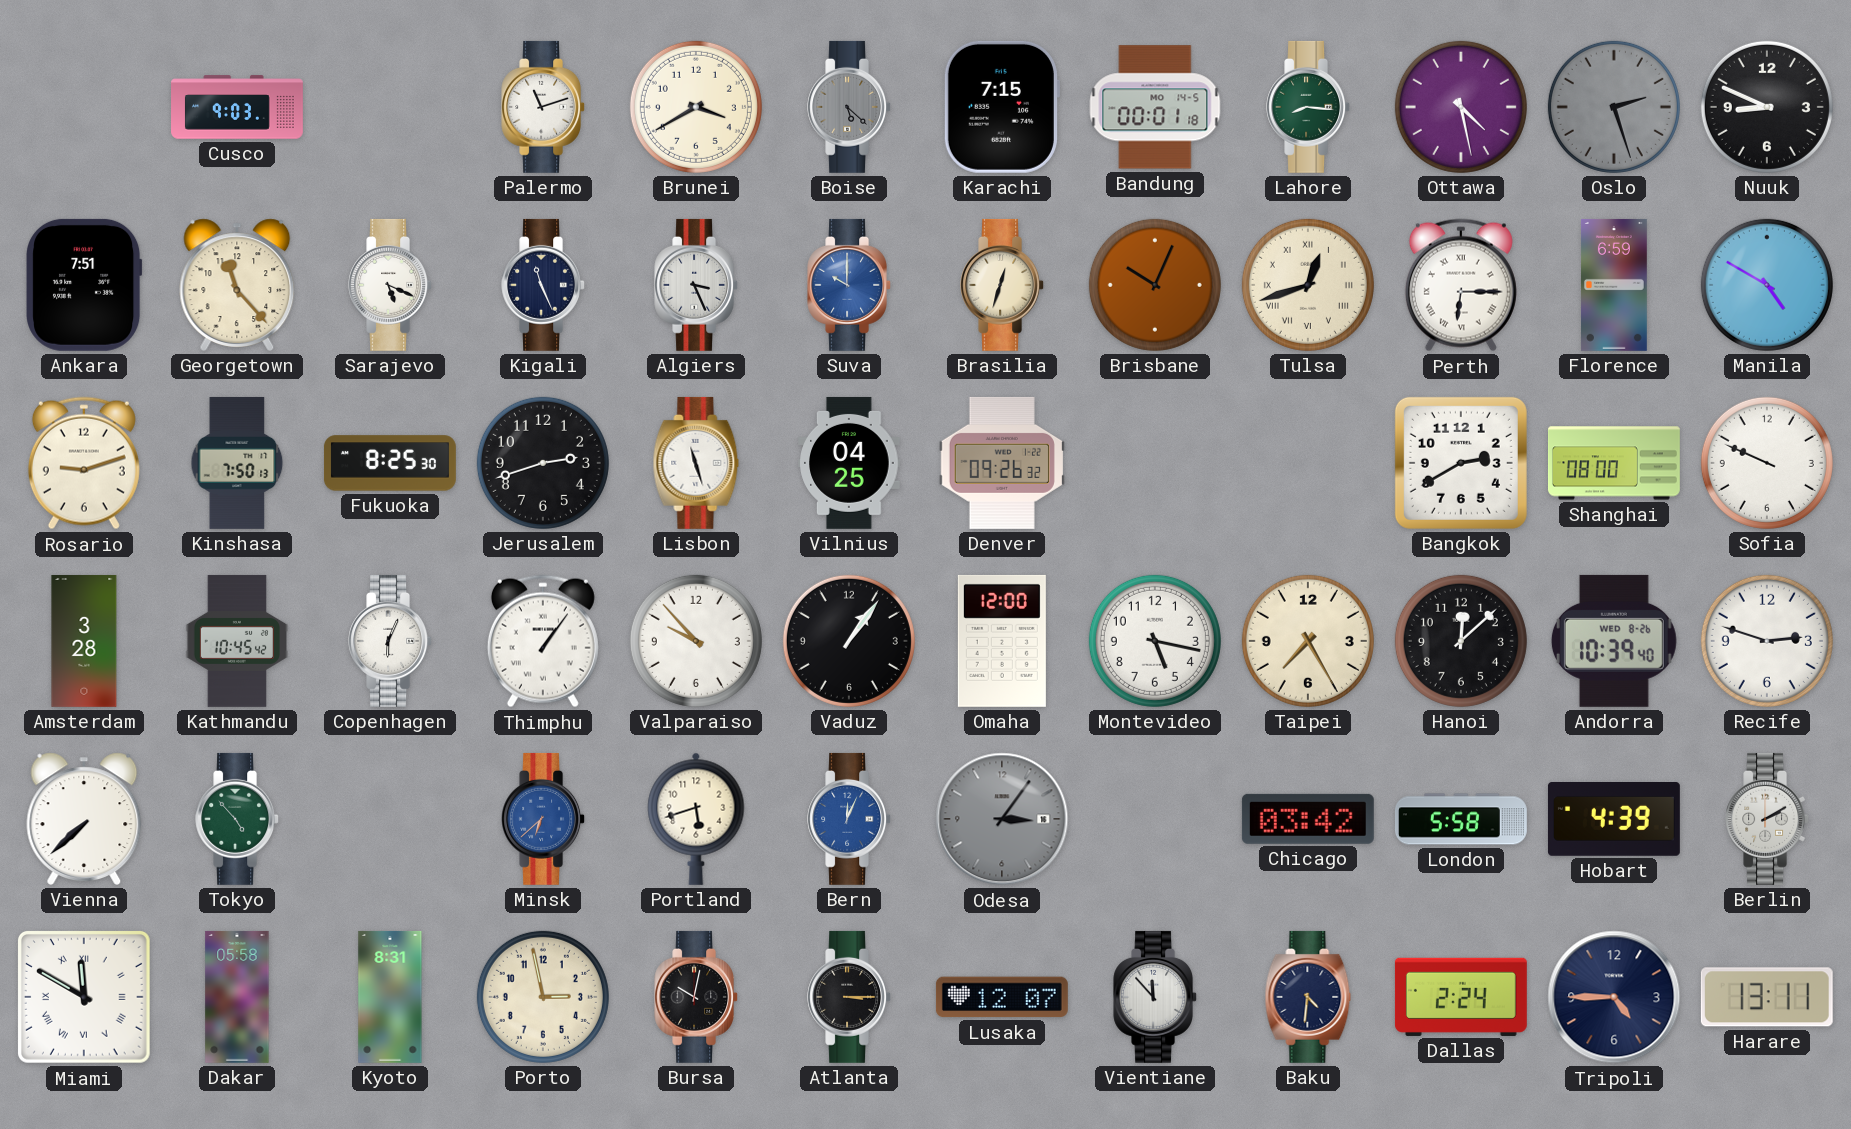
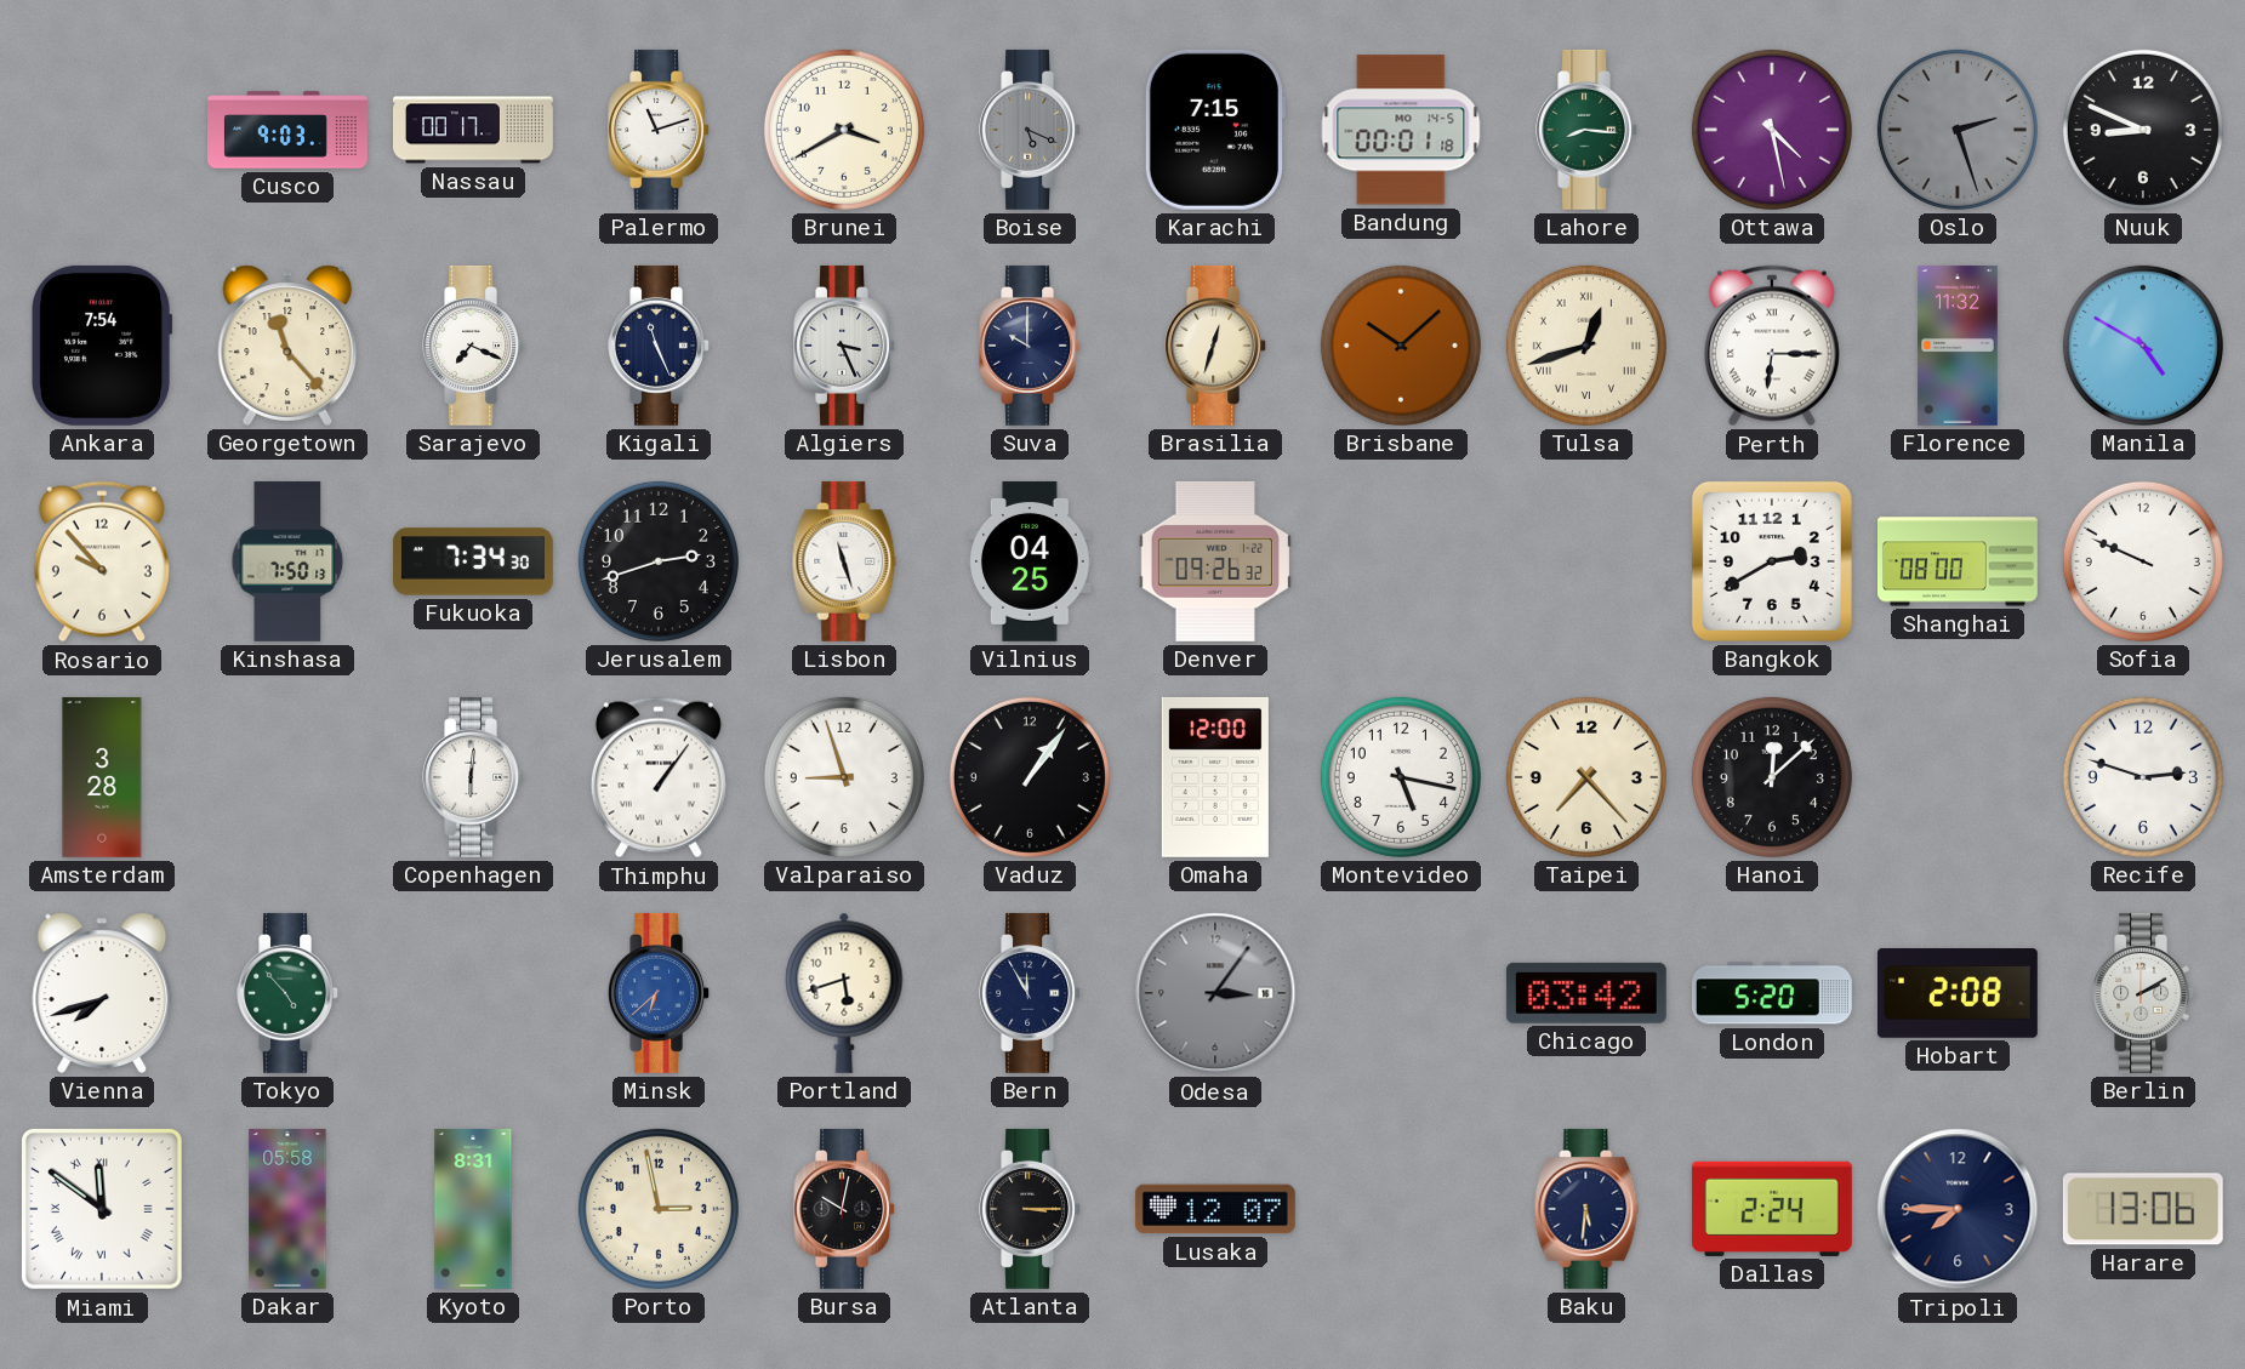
Nassau: none -> 00:17
Boise: 5:22 -> 5:19
Ankara: 7:51 -> 7:54
Sarajevo: 5:19 -> 7:19
Suva dial: blue -> navy
Brisbane: 10:04 -> 10:08
Florence: 6:59 -> 11:32
Rosario: 9:12 -> 9:53
Fukuoka: 8:25 -> 7:34
Kathmandu: 10:45 -> none
Copenhagen: 6:04 -> 6:01
Valparaiso: 9:53 -> 8:57
Taipei: 7:25 -> 7:23
Andorra: 10:39 -> none
Vienna: 7:38 -> 7:42
Bern: 12:04 -> 11:55
Bern dial: blue -> navy
London: 5:58 -> 5:20
Hobart: 4:39 -> 2:08
Miami: 11:50 -> 11:51
Vientiane: 11:53 -> none
Baku: 4:31 -> 5:31
Tripoli: 4:45 -> 7:45
Harare: 13:11 -> 13:06
